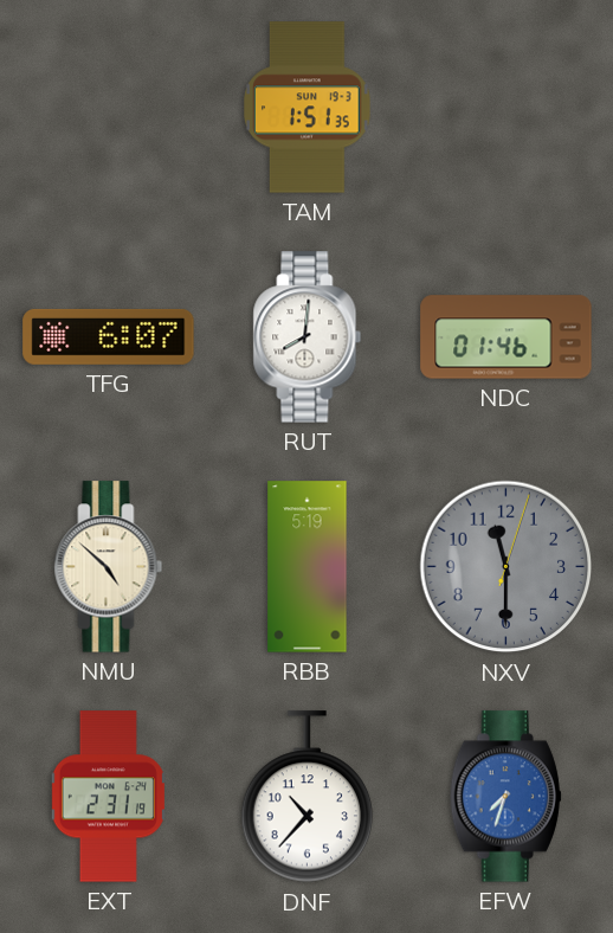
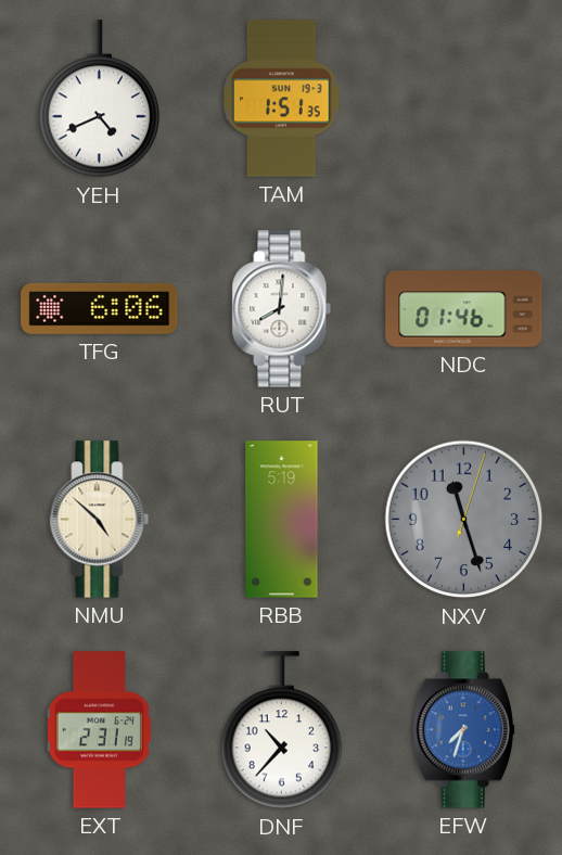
YEH: none -> 4:41
TFG: 6:07 -> 6:06
NXV: 11:30 -> 11:27
